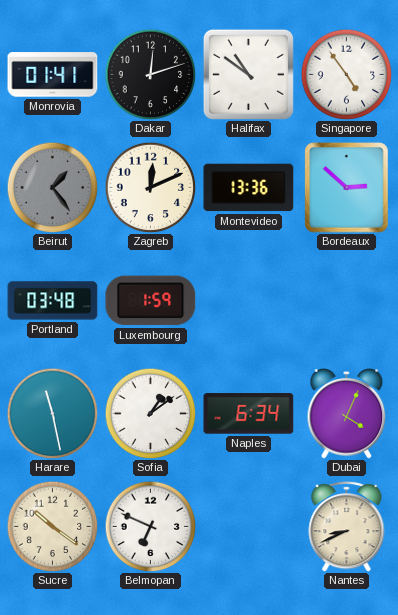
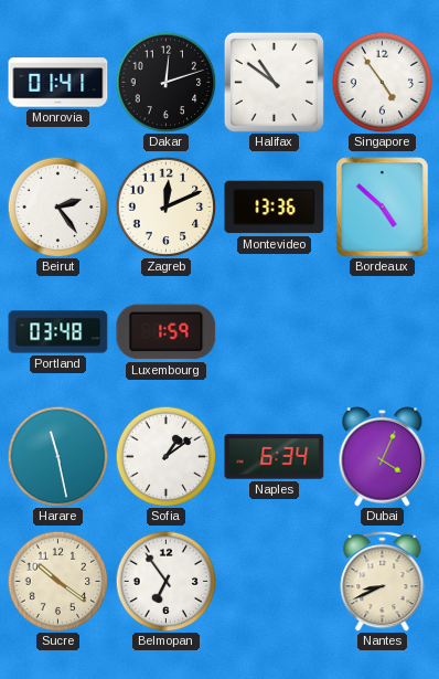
Beirut: 1:24 -> 2:24
Beirut dial: grey -> white
Bordeaux: 2:52 -> 4:52
Belmopan: 6:49 -> 6:54
